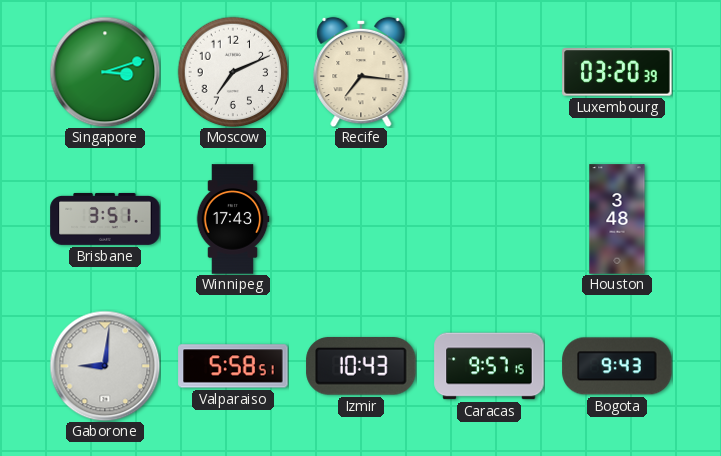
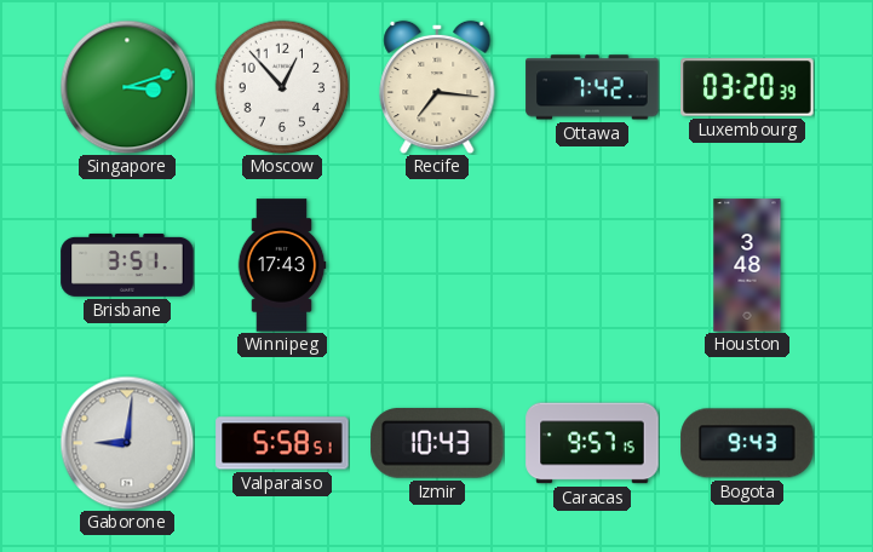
Moscow: 7:11 -> 12:53
Ottawa: none -> 7:42
